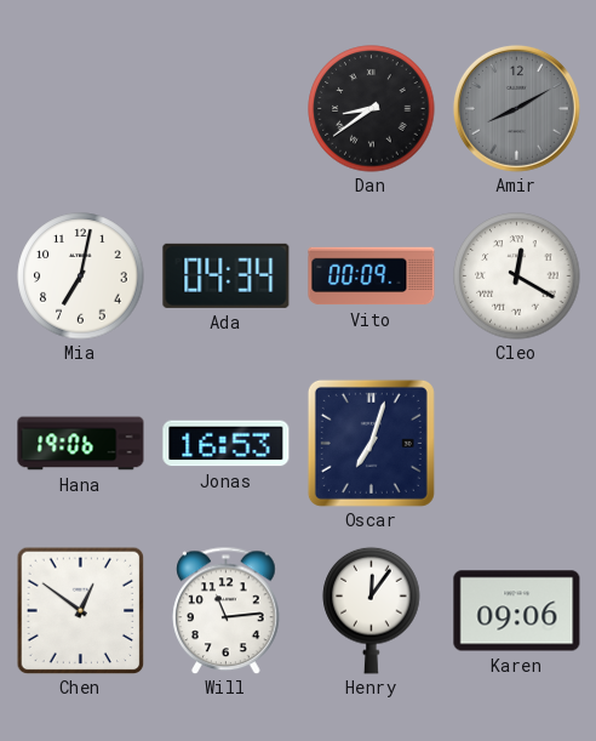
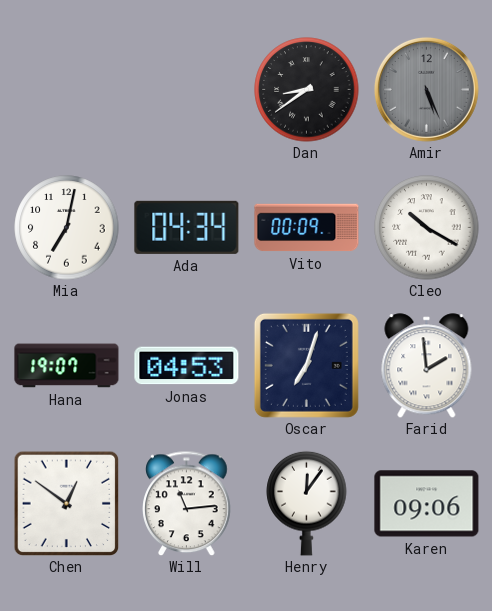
Amir: 8:10 -> 5:26
Cleo: 12:20 -> 10:20
Hana: 19:06 -> 19:07
Jonas: 16:53 -> 04:53
Farid: none -> 1:59
